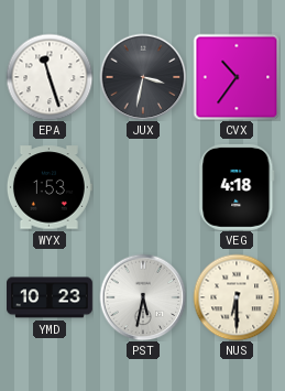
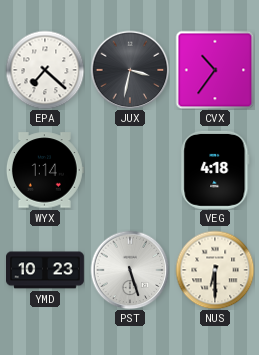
EPA: 11:27 -> 7:22
WYX: 1:53 -> 1:14
PST: 5:32 -> 5:27
